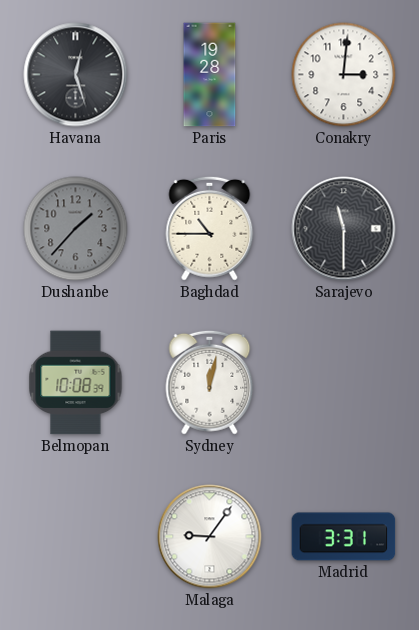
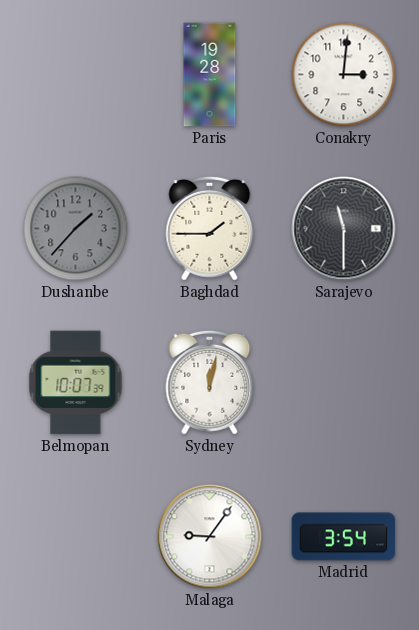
Havana: 12:27 -> none
Baghdad: 10:45 -> 1:45
Belmopan: 10:08 -> 10:07
Madrid: 3:31 -> 3:54
